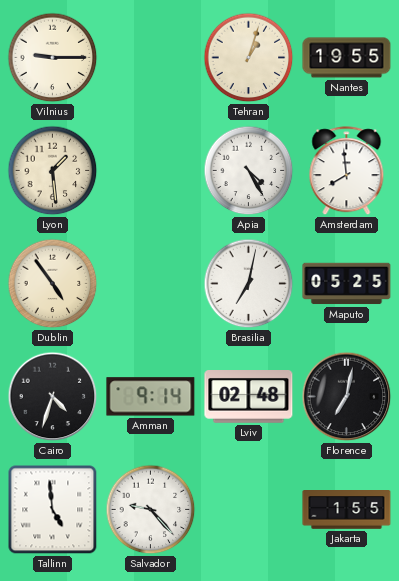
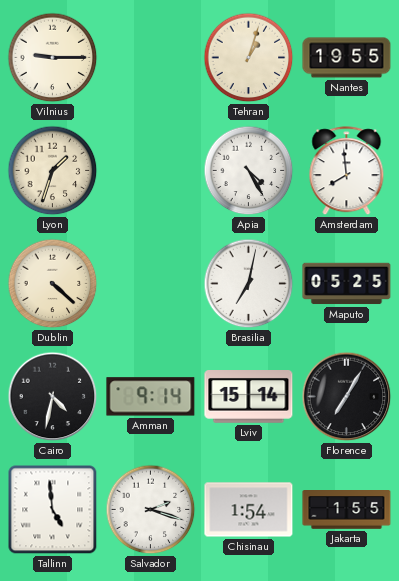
Lyon: 1:29 -> 1:33
Dublin: 4:54 -> 4:22
Cairo: 4:33 -> 4:32
Lviv: 02:48 -> 15:14
Florence: 7:02 -> 7:05
Salvador: 9:23 -> 2:18
Chisinau: none -> 1:54
